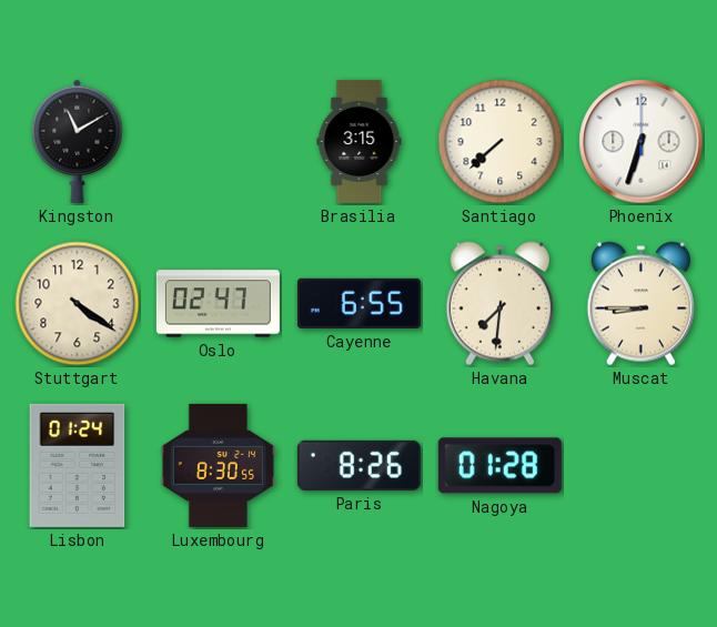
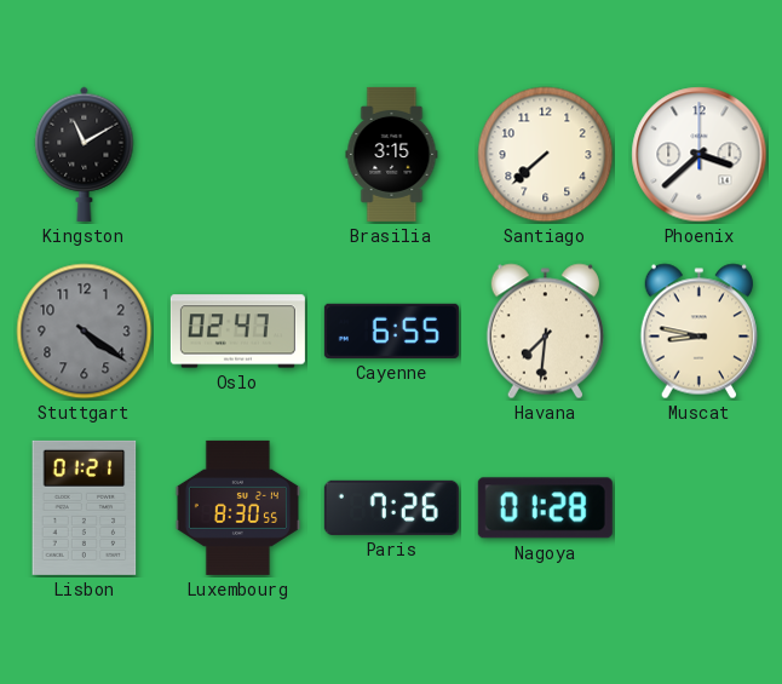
Phoenix: 6:33 -> 3:38
Stuttgart dial: cream -> grey
Muscat: 8:45 -> 8:47
Lisbon: 01:24 -> 01:21
Paris: 8:26 -> 7:26
